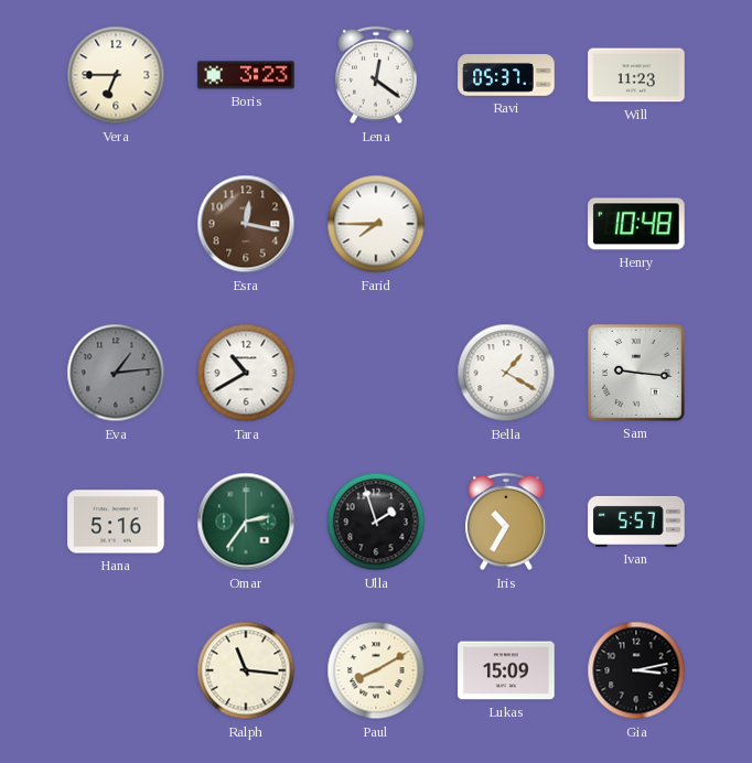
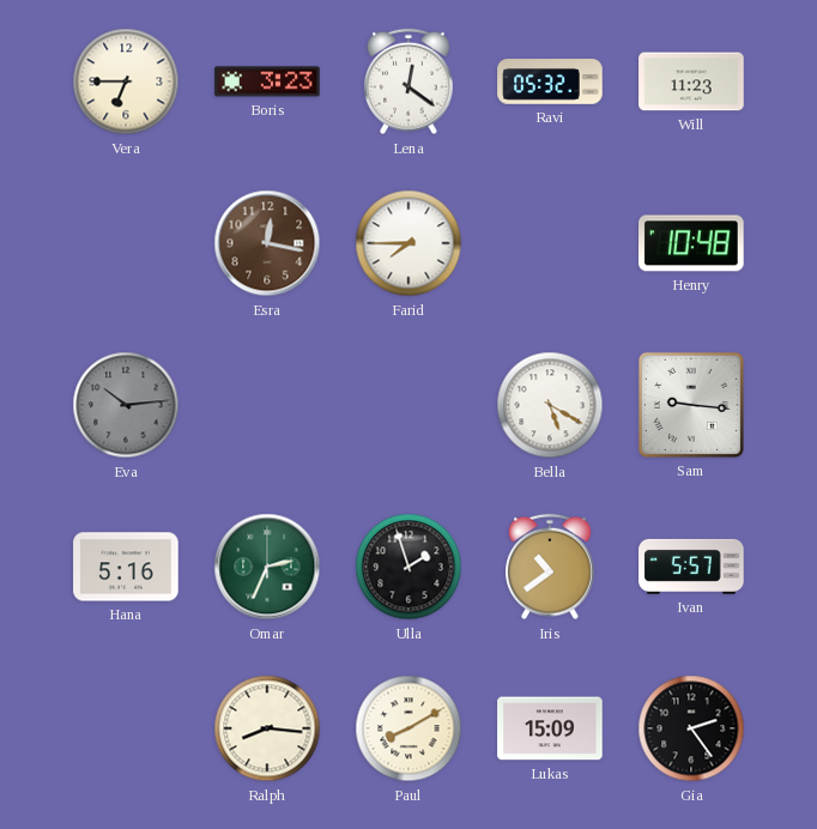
Ravi: 05:37 -> 05:32
Eva: 1:14 -> 10:14
Tara: 10:40 -> none
Bella: 1:20 -> 5:20
Omar: 2:36 -> 2:34
Iris: 10:35 -> 10:39
Ralph: 11:16 -> 8:16
Gia: 3:13 -> 2:24
